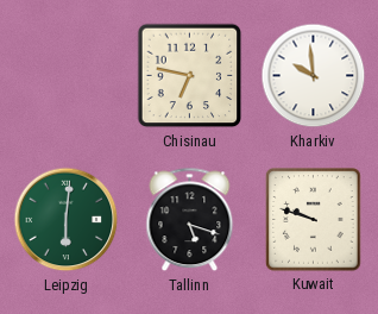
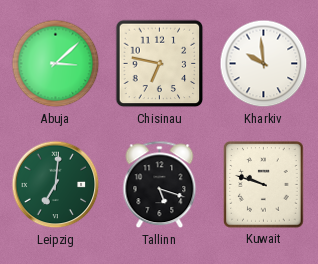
Abuja: none -> 3:08
Leipzig: 6:01 -> 7:01
